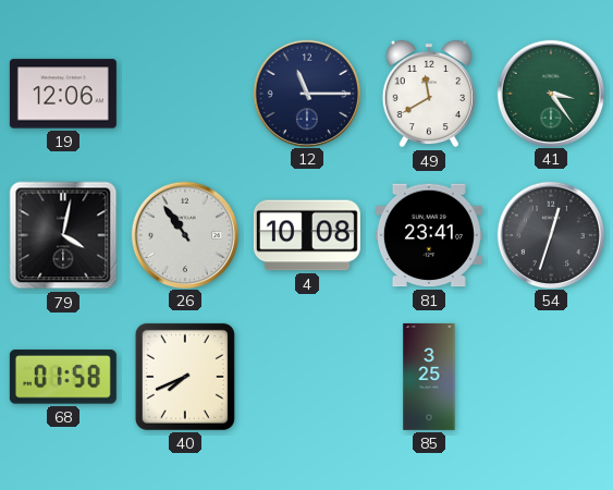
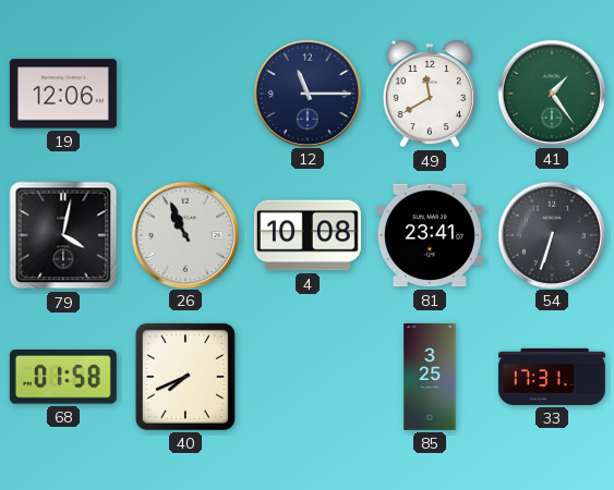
41: 3:24 -> 1:24
26: 10:54 -> 10:56
54: 12:33 -> 6:33
33: none -> 17:31
